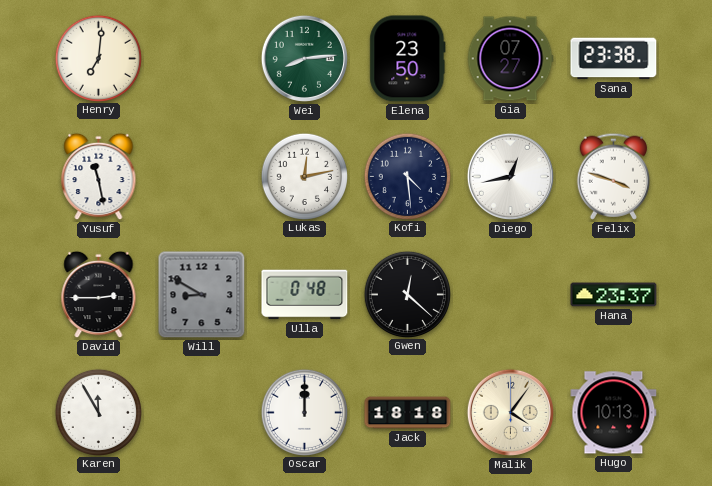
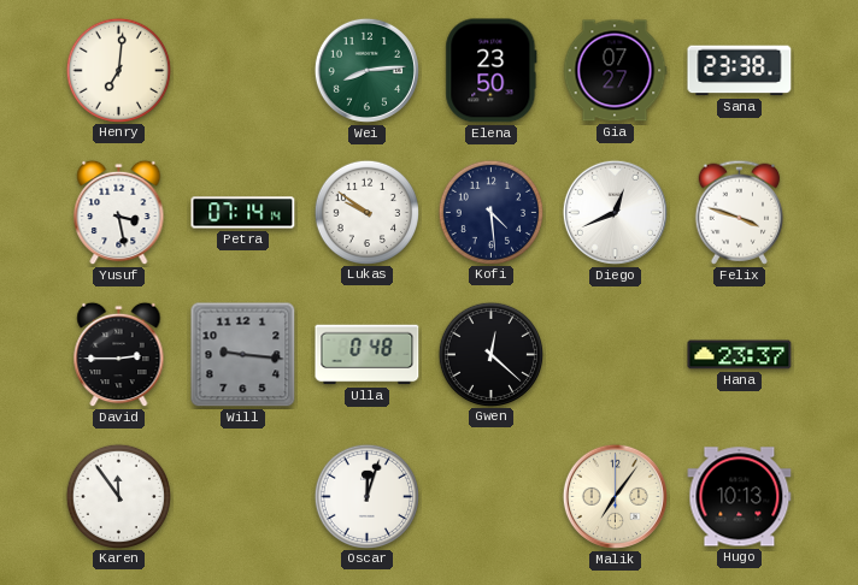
Yusuf: 11:28 -> 3:28
Petra: none -> 07:14
Lukas: 12:13 -> 9:51
Diego: 12:43 -> 12:41
Will: 8:50 -> 9:16
Karen: 11:55 -> 11:54
Oscar: 12:00 -> 12:03
Jack: 18:18 -> none
Malik: 4:06 -> 7:06
